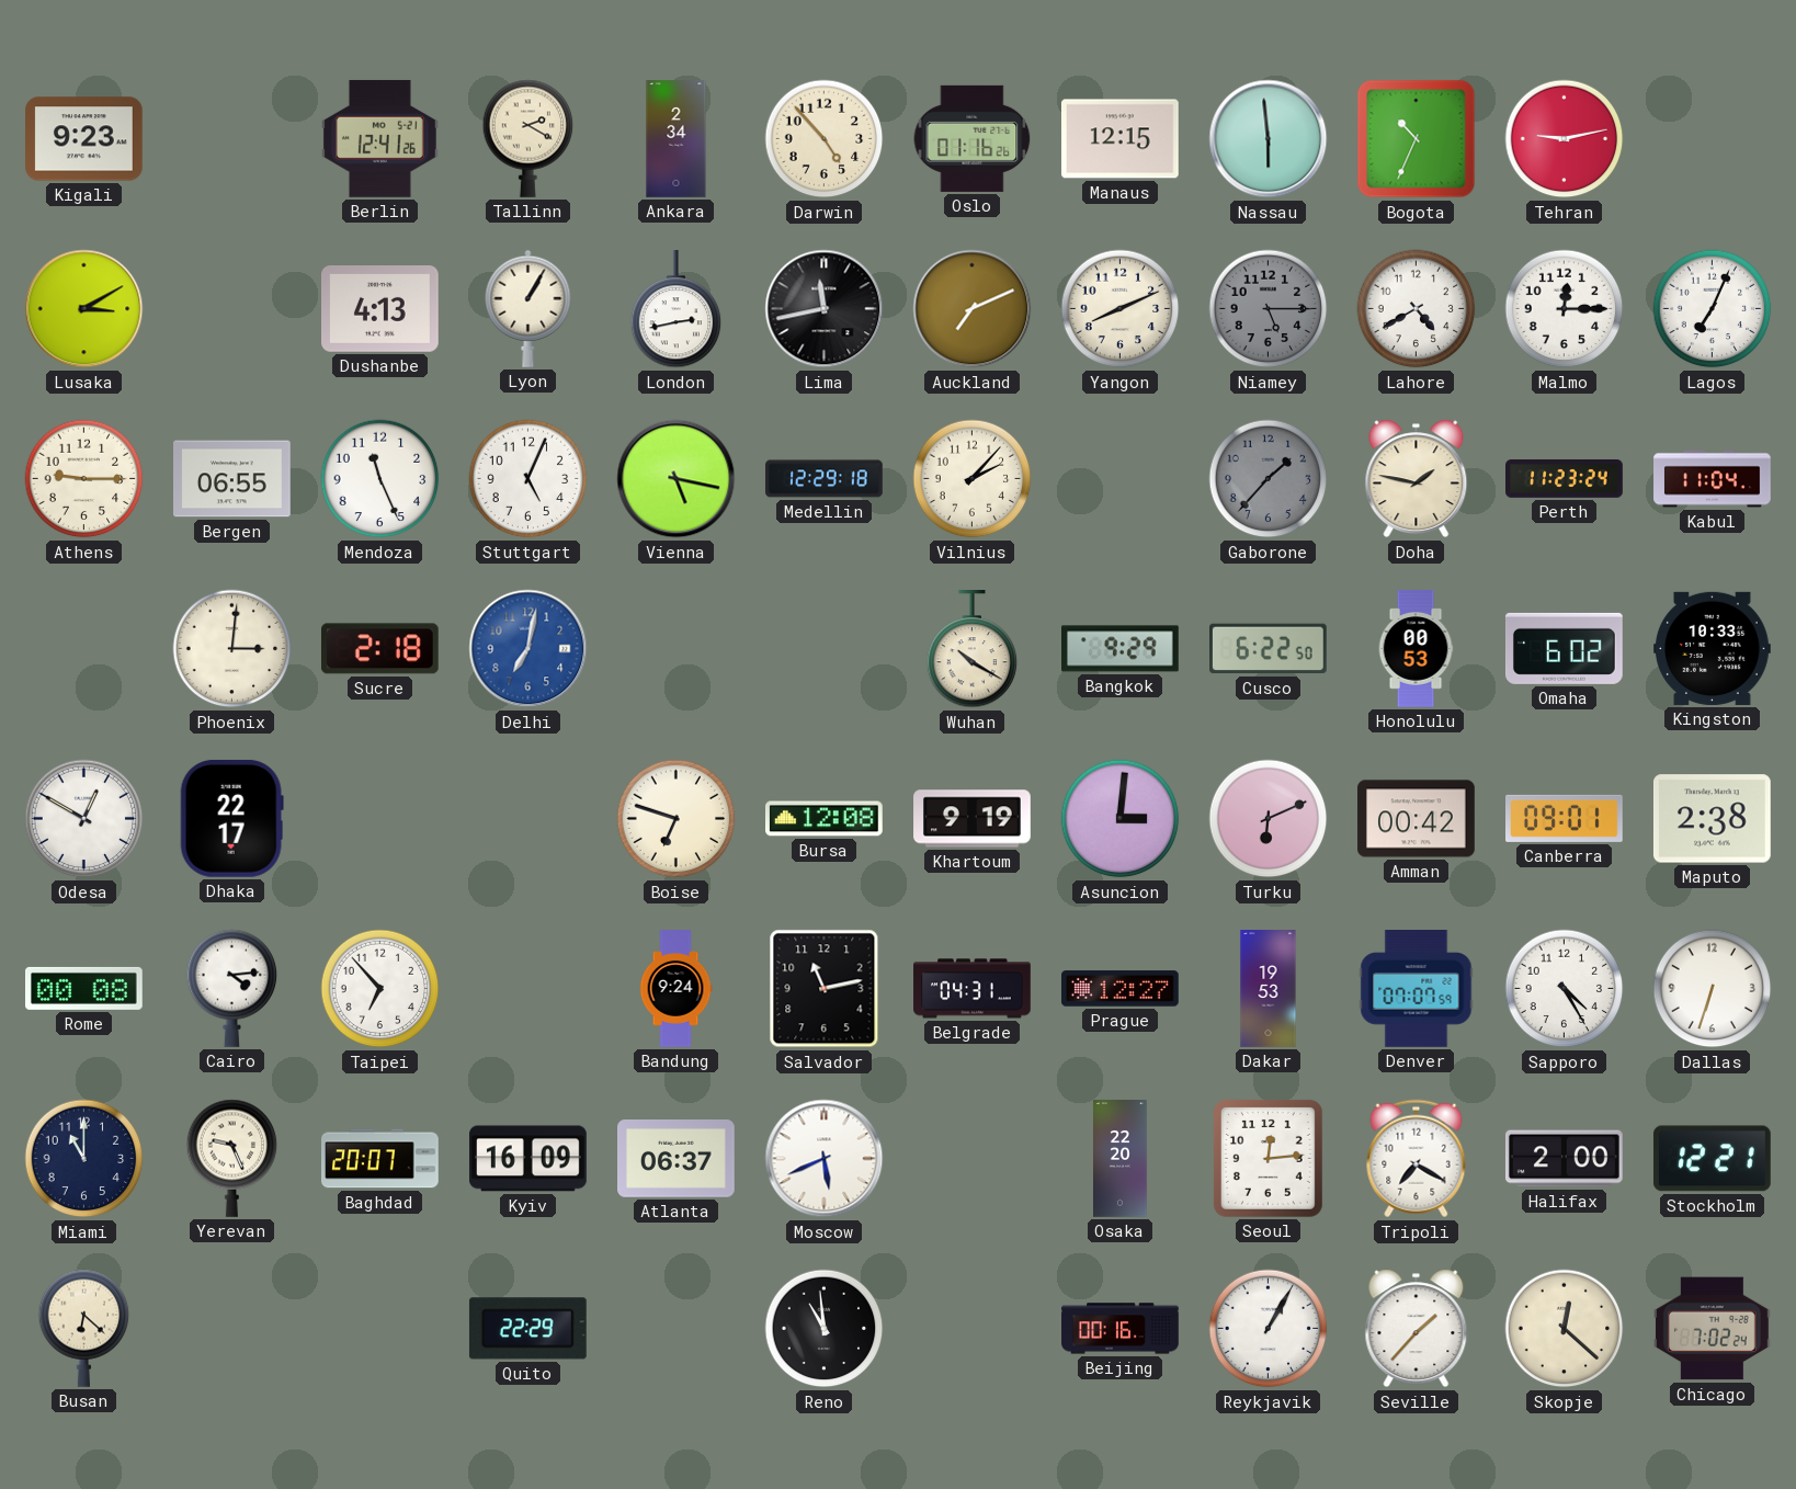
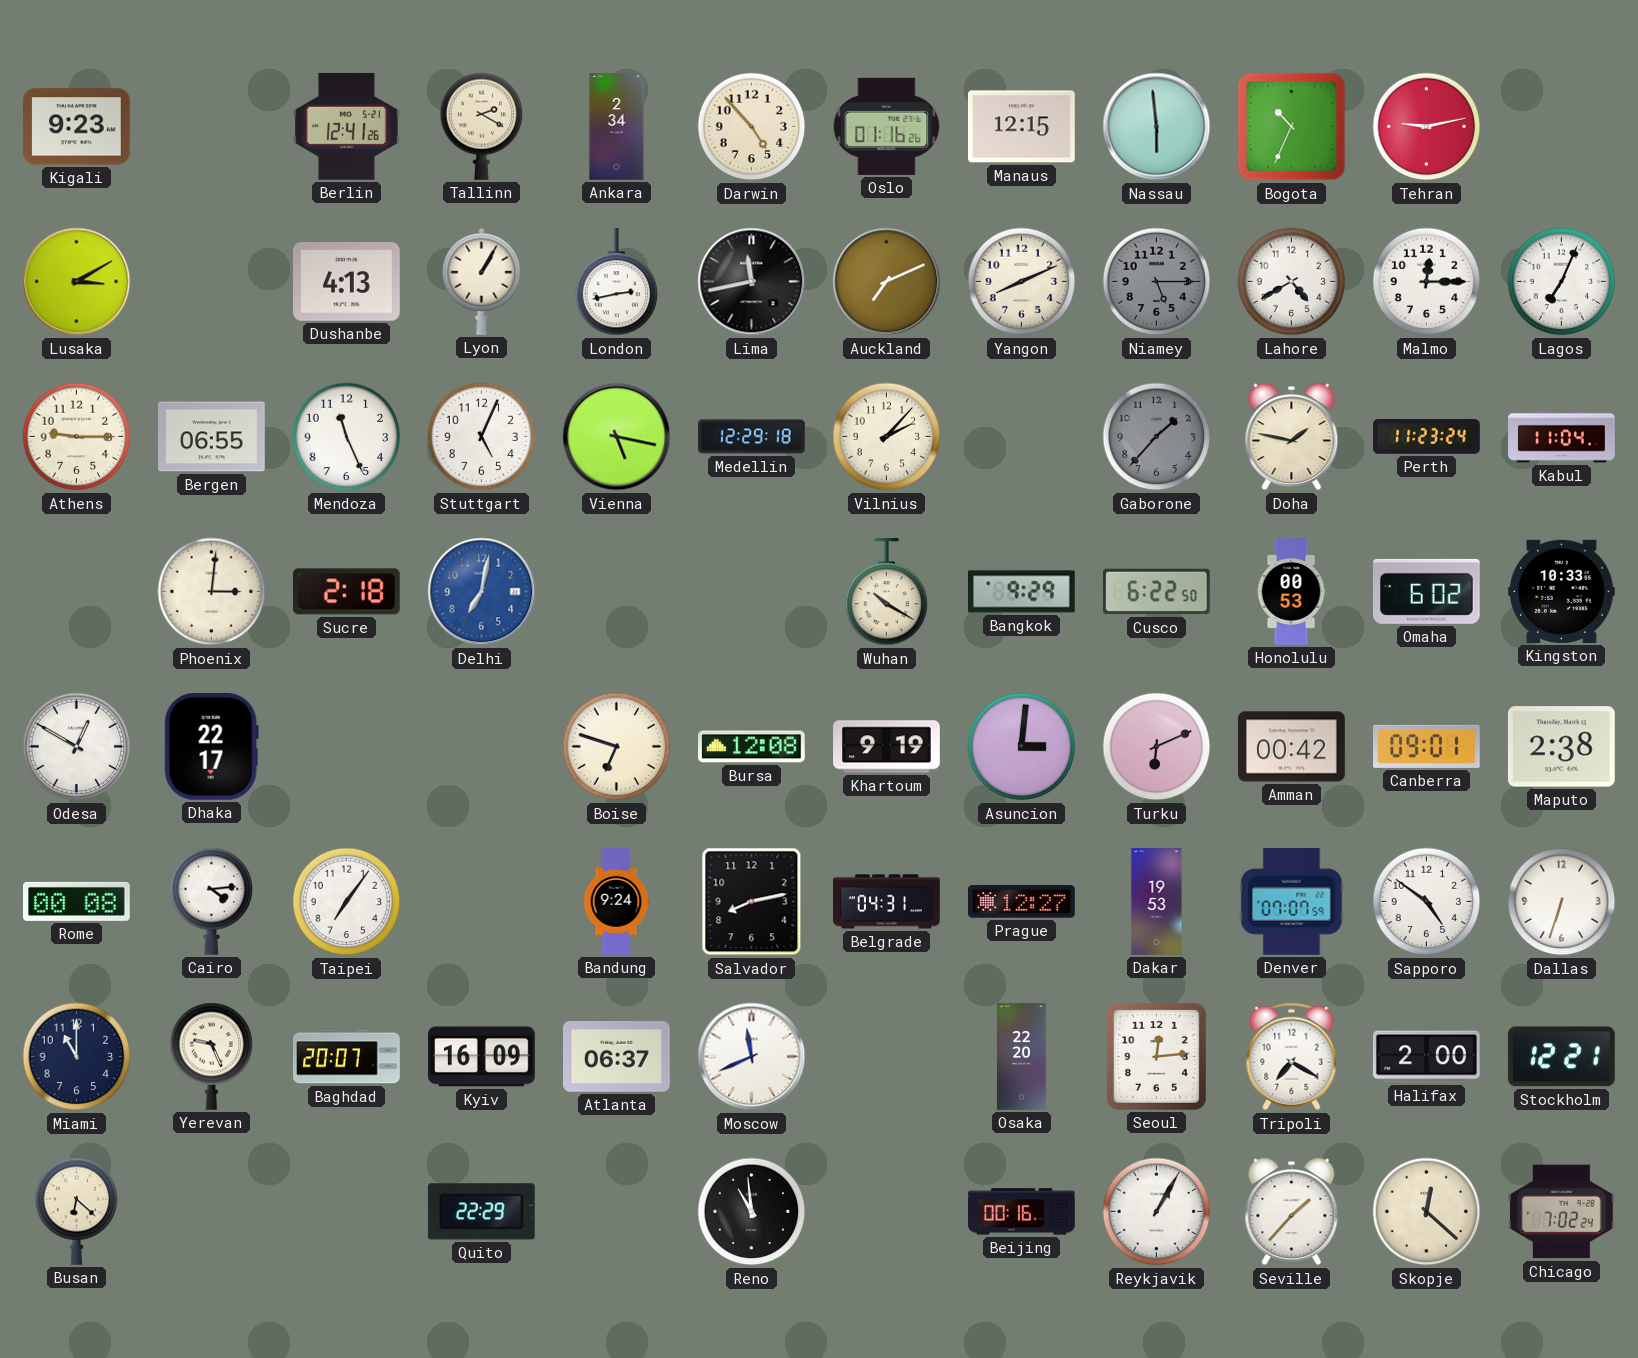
Taipei: 6:53 -> 7:06
Salvador: 11:13 -> 8:13
Sapporo: 4:25 -> 4:51
Moscow: 5:41 -> 11:41
